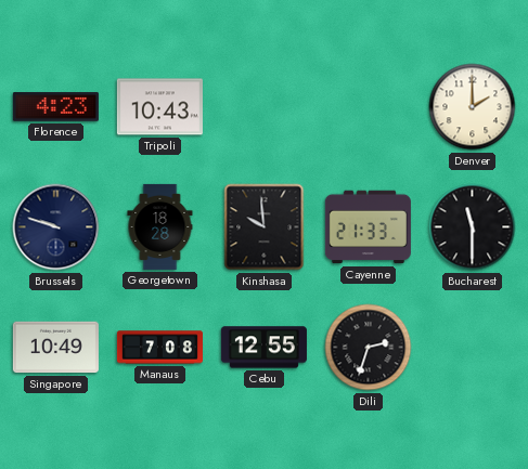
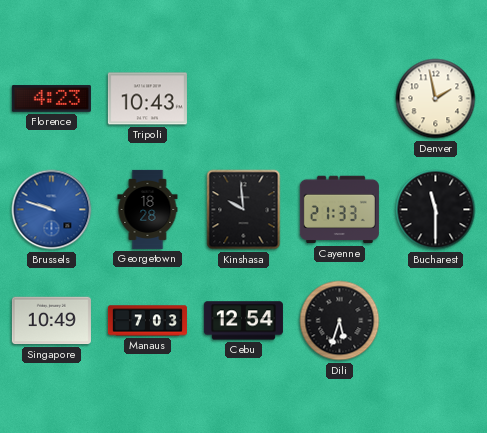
Denver: 2:00 -> 1:58
Brussels dial: navy -> blue
Manaus: 7:08 -> 7:03
Cebu: 12:55 -> 12:54
Dili: 2:33 -> 5:33
